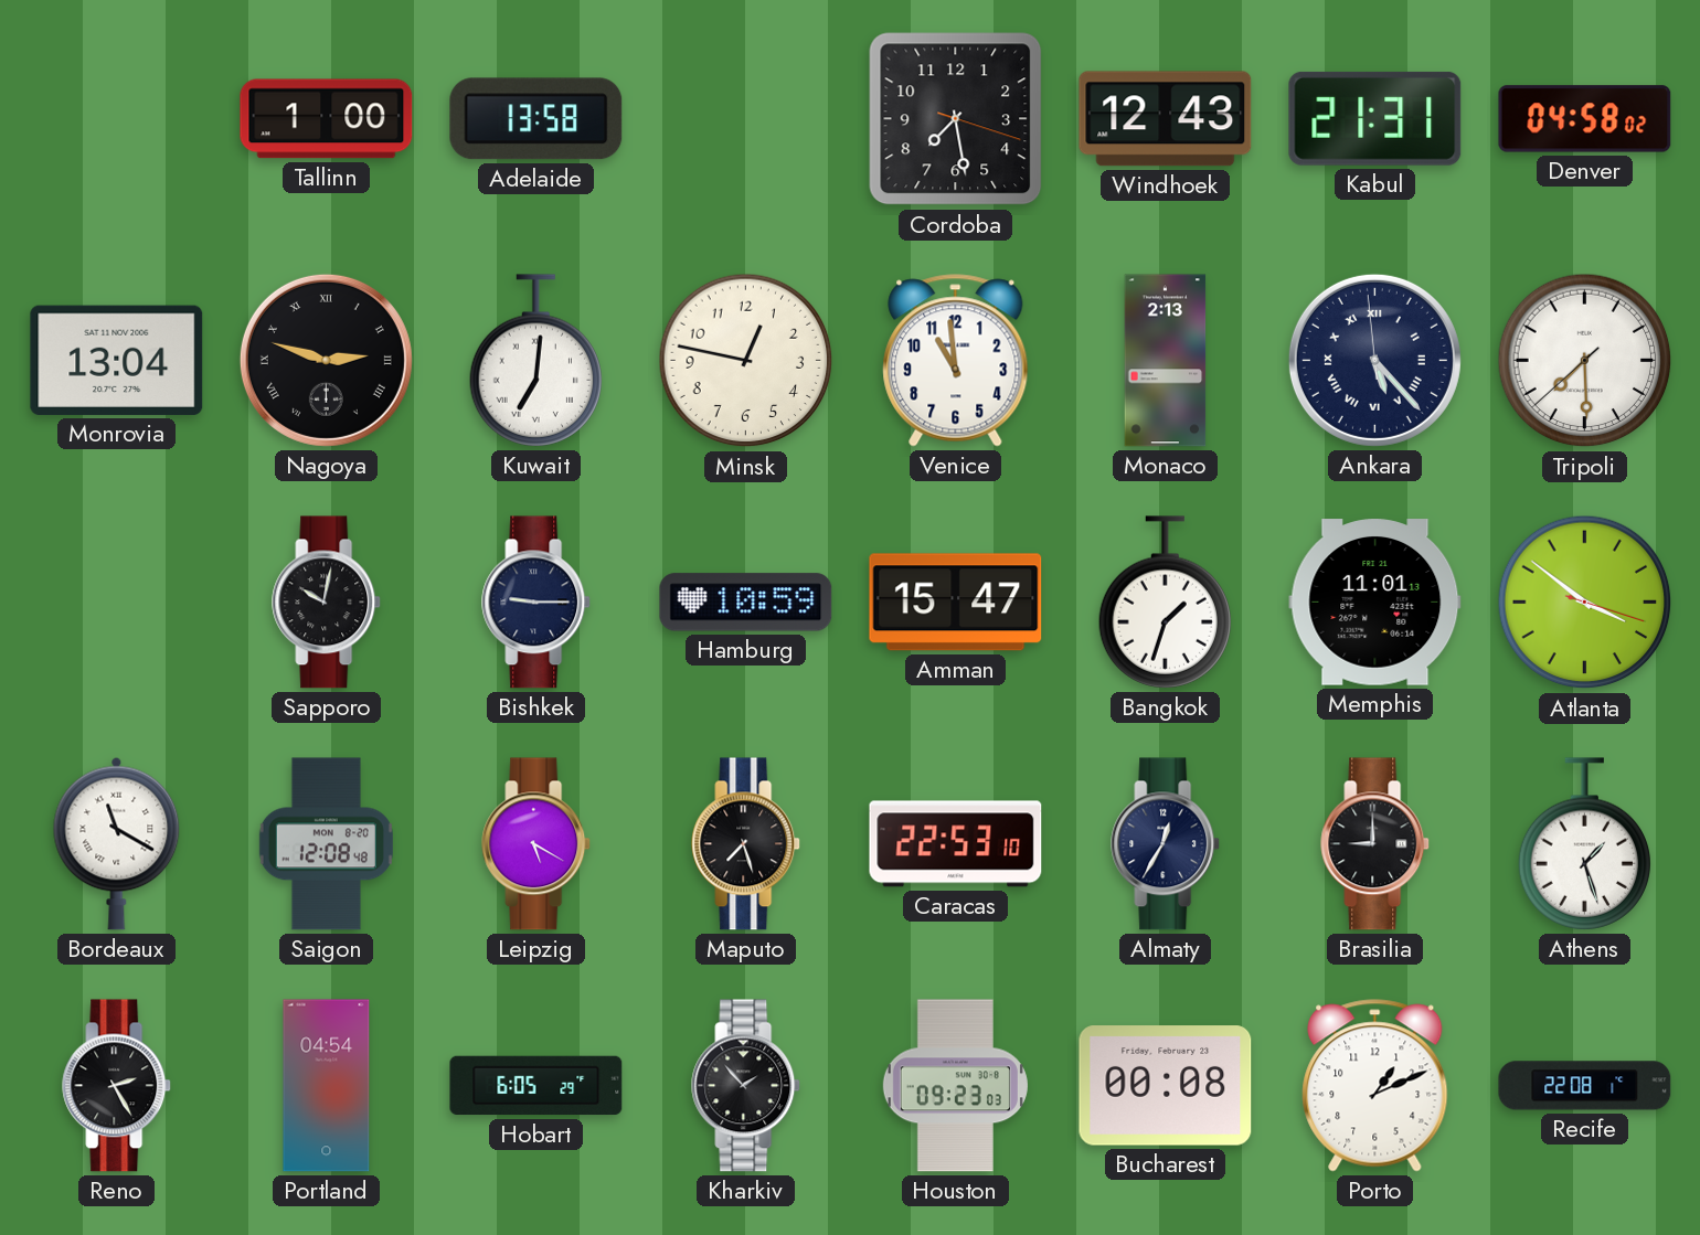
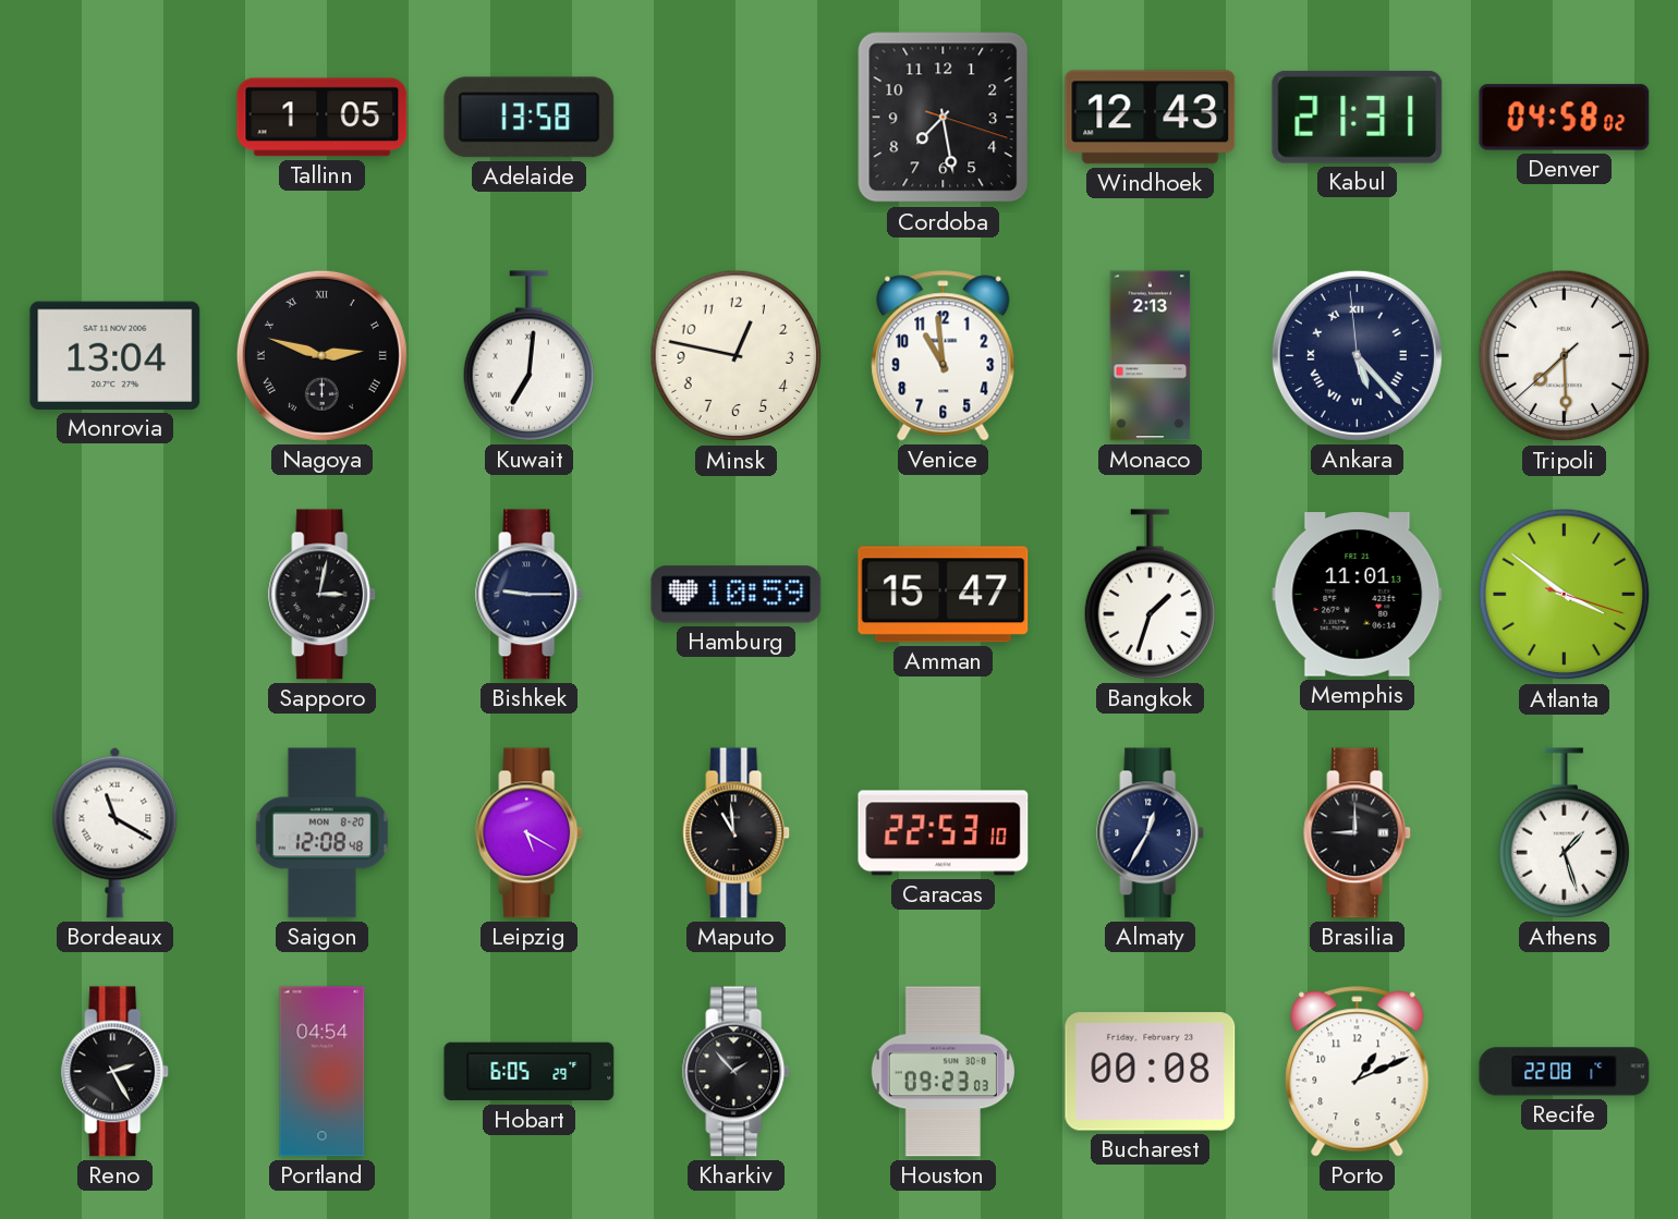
Tallinn: 1:00 -> 1:05
Sapporo: 10:02 -> 3:02
Maputo: 7:27 -> 10:59
